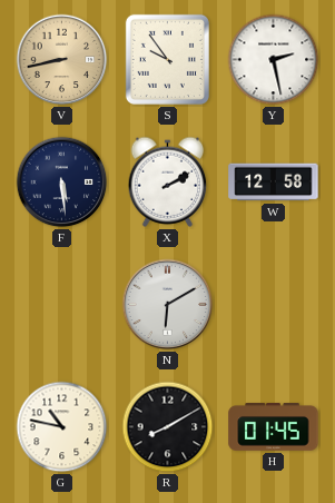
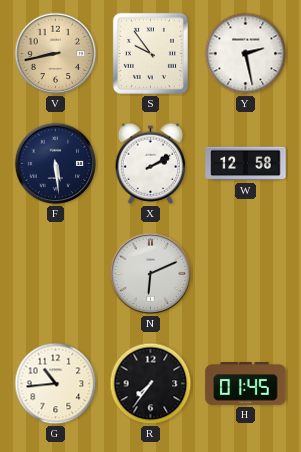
N: 6:10 -> 6:11
G: 10:47 -> 10:44
R: 8:10 -> 7:36
